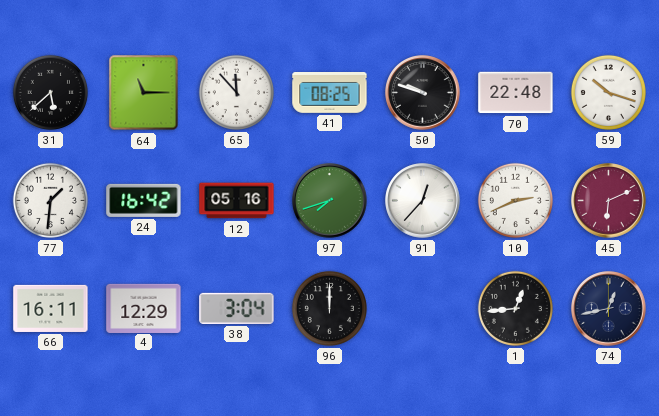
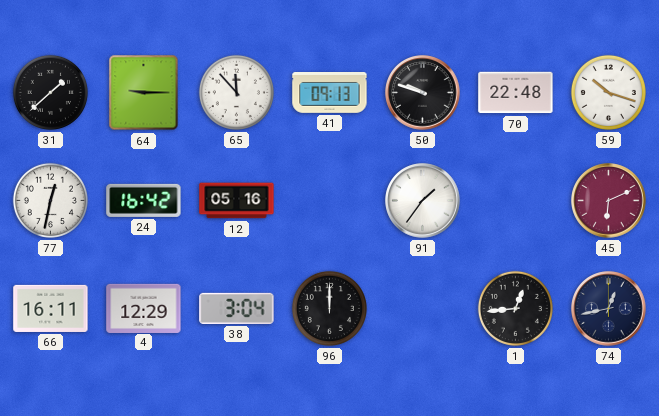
31: 5:38 -> 1:38
64: 11:15 -> 9:15
41: 08:25 -> 09:13
77: 1:31 -> 12:32
97: 7:42 -> none
91: 12:37 -> 1:36
10: 2:41 -> none
